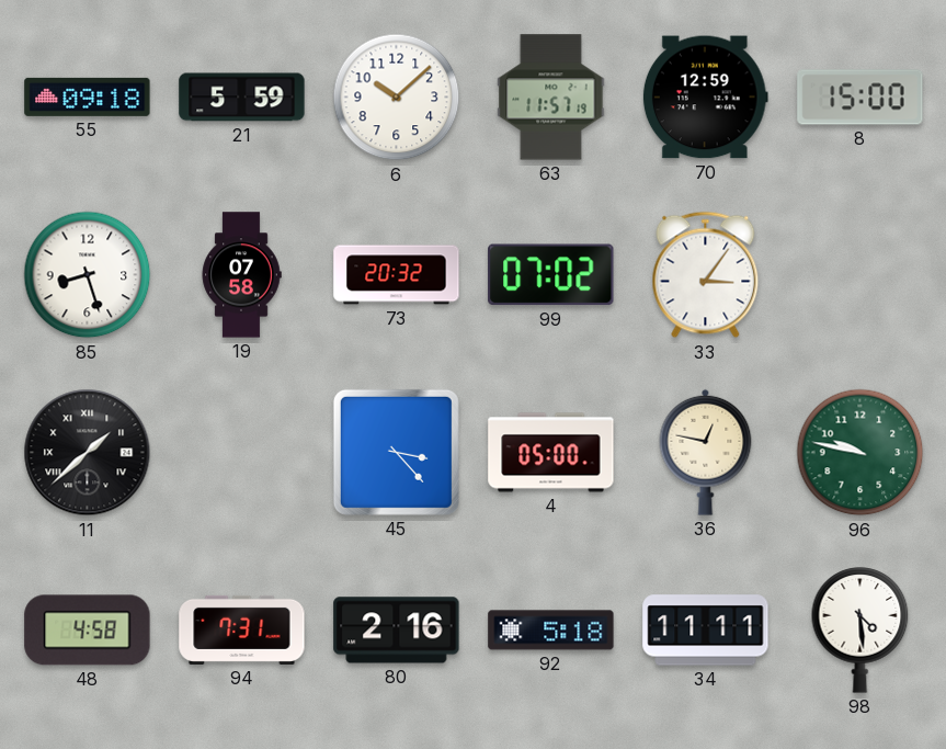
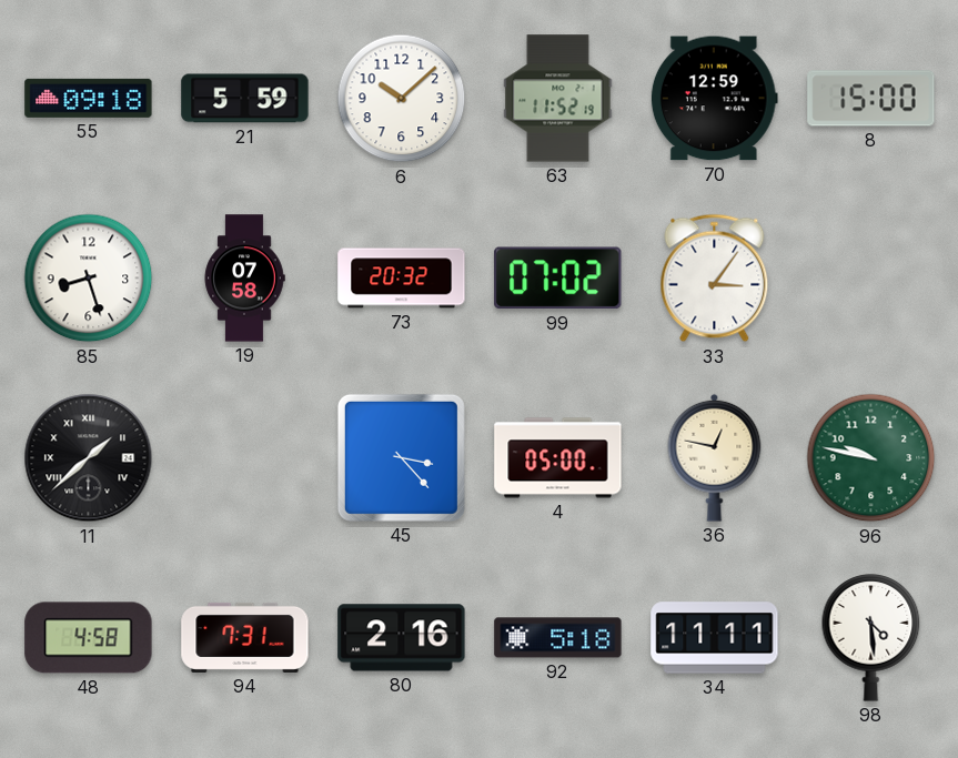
63: 11:57 -> 11:52
